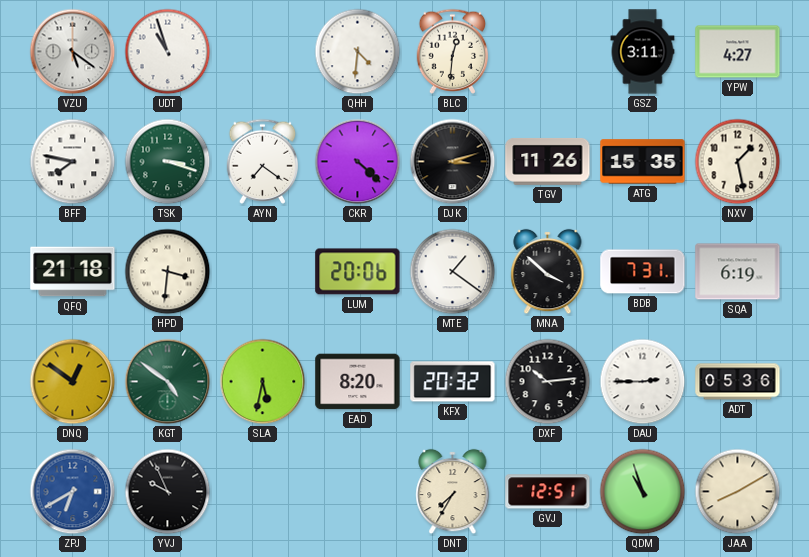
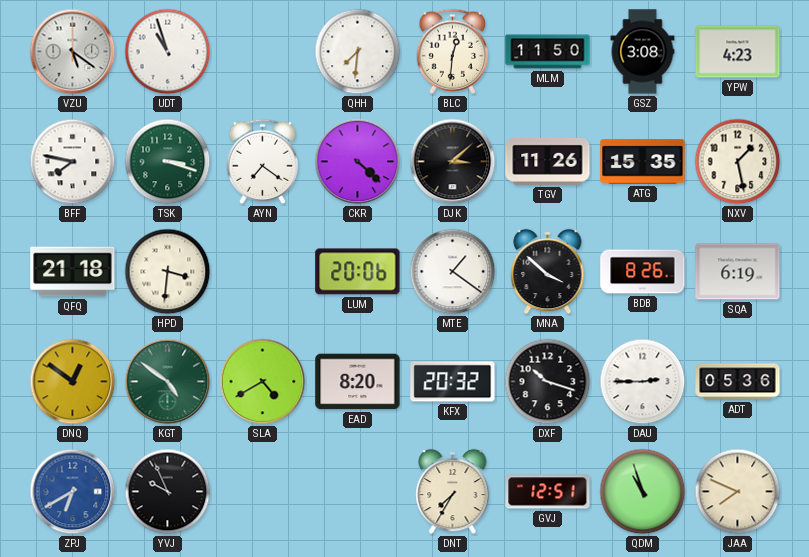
QHH: 4:31 -> 7:31
MLM: none -> 11:50
GSZ: 3:11 -> 3:08
YPW: 4:27 -> 4:23
DJK: 3:12 -> 3:08
BDB: 7:31 -> 8:26
SLA: 5:32 -> 4:40
DXF: 10:14 -> 10:18
JAA: 8:10 -> 7:49
